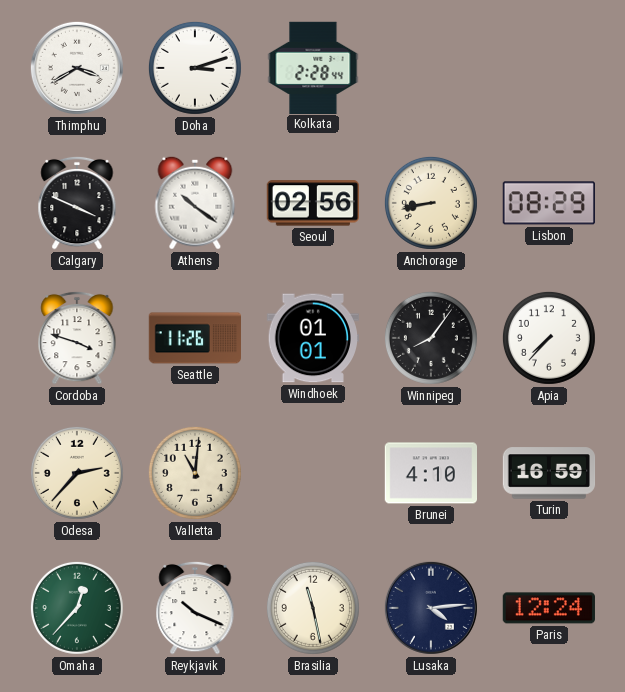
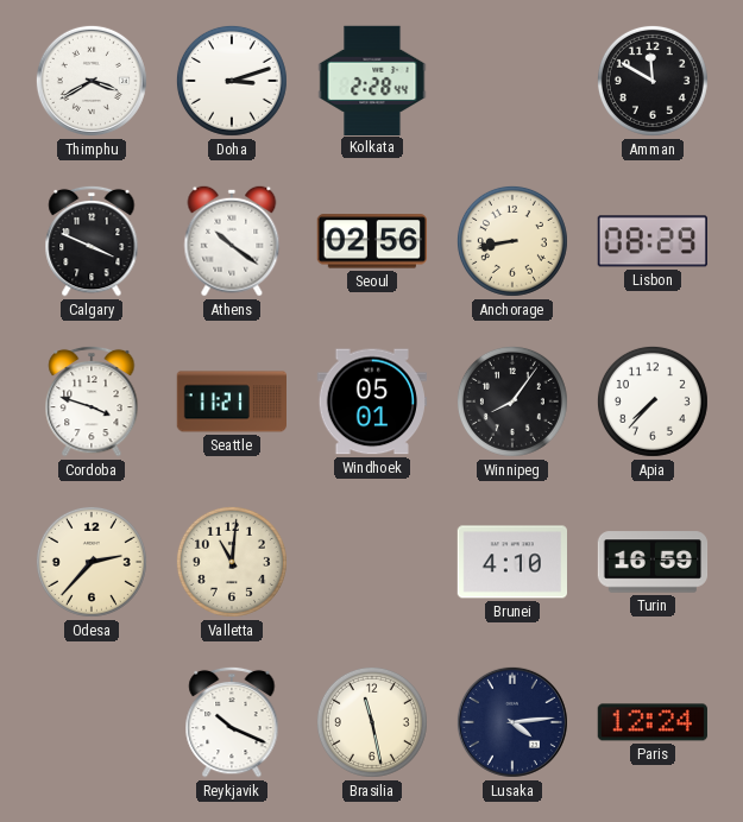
Amman: none -> 11:50
Seattle: 11:26 -> 11:21
Windhoek: 01:01 -> 05:01
Omaha: 12:37 -> none
